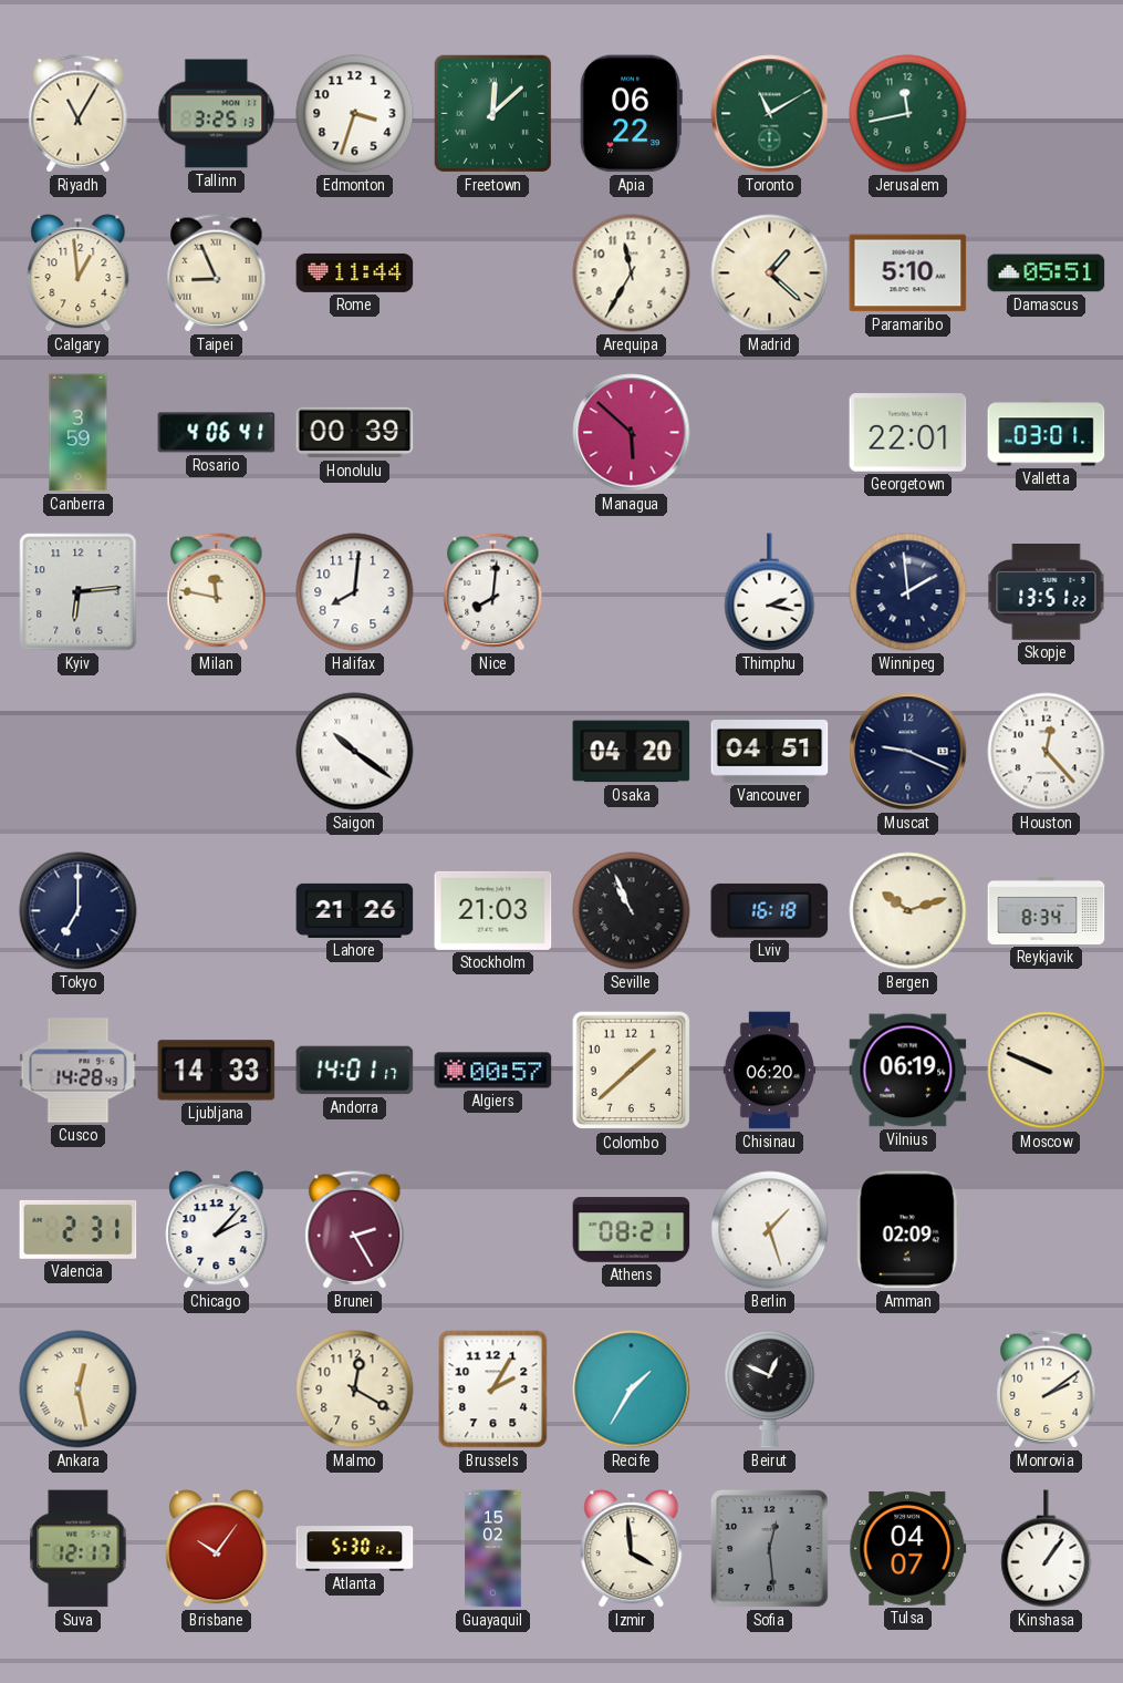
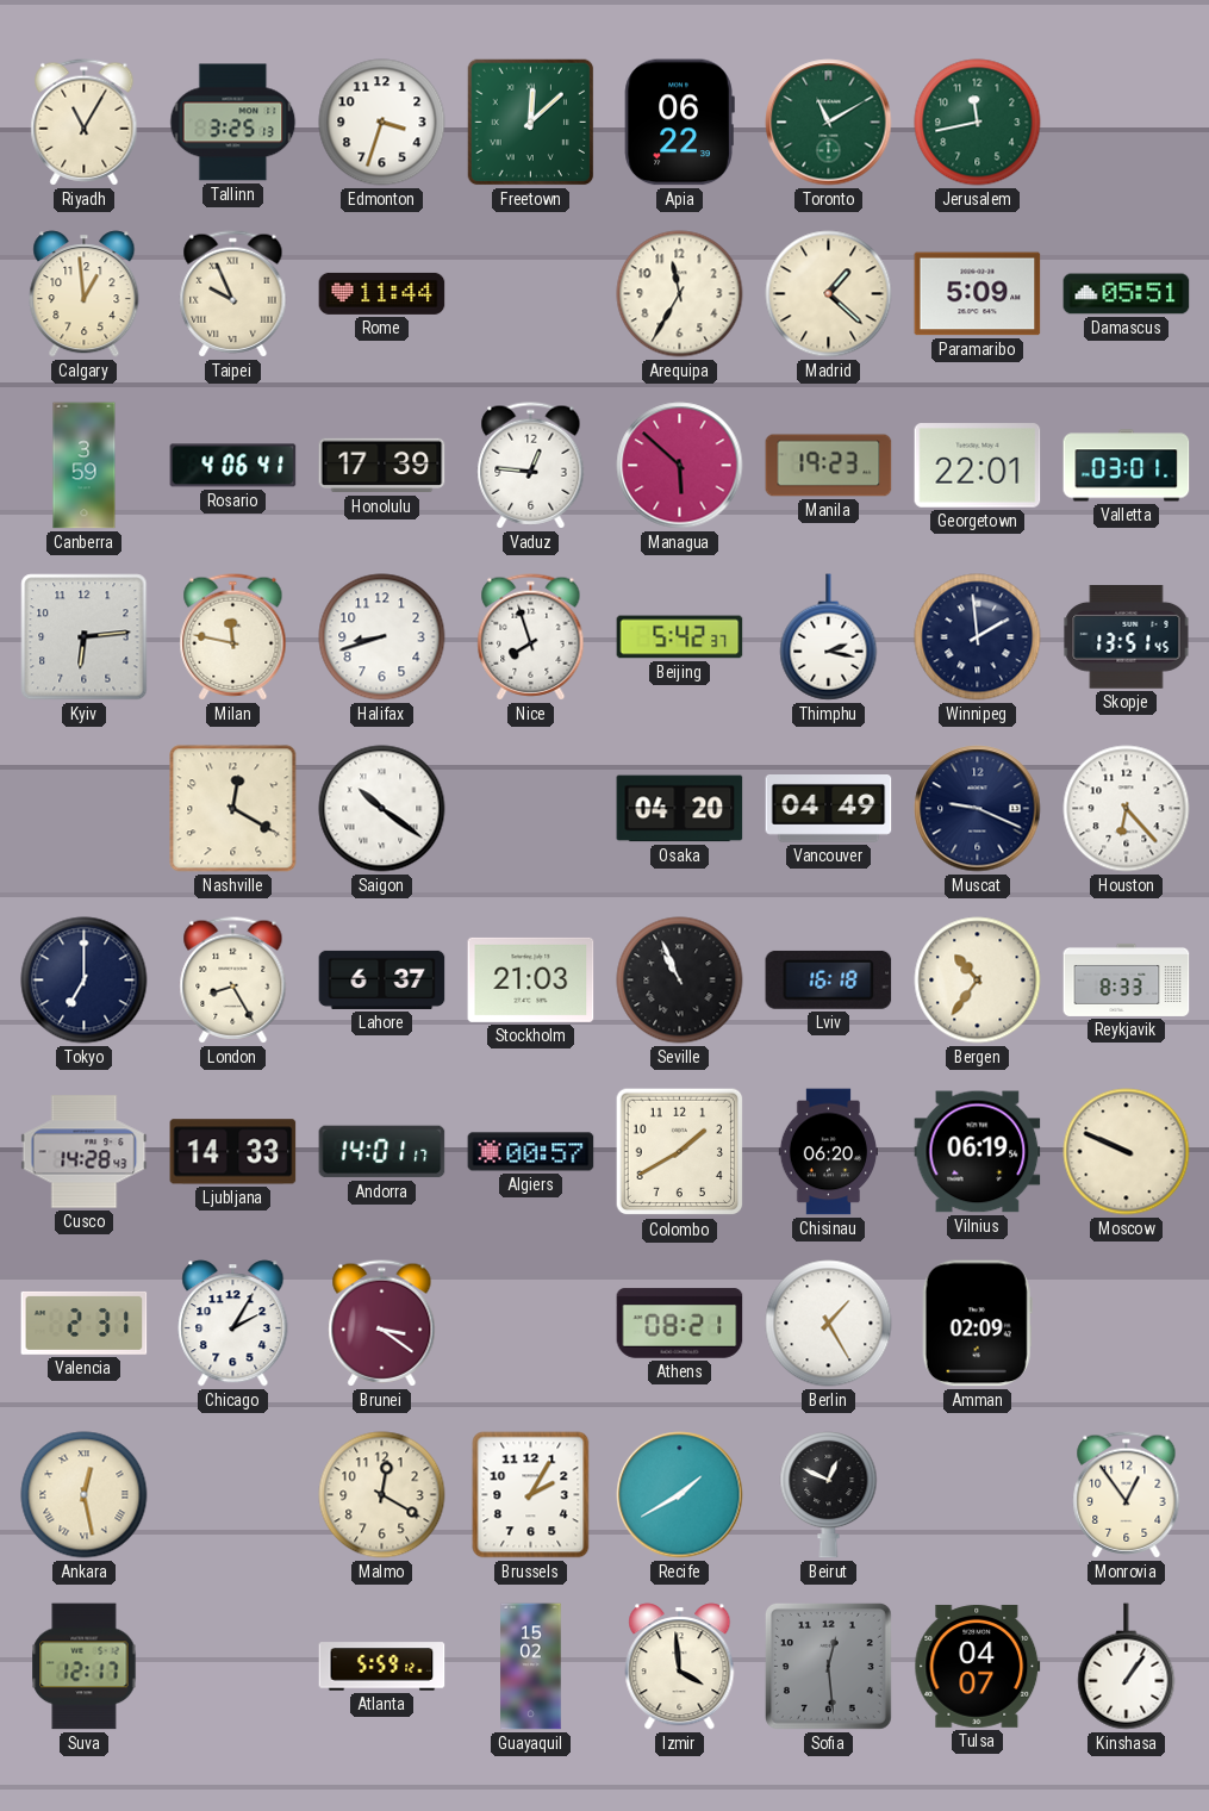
Taipei: 8:56 -> 9:56
Paramaribo: 5:10 -> 5:09
Honolulu: 00:39 -> 17:39
Vaduz: none -> 12:46
Manila: none -> 19:23
Halifax: 8:01 -> 8:42
Nice: 8:01 -> 7:57
Beijing: none -> 5:42
Skopje: 13:51:22 -> 13:51:45
Nashville: none -> 12:20
Vancouver: 04:51 -> 04:49
Houston: 12:23 -> 6:23
London: none -> 8:25
Lahore: 21:26 -> 6:37
Bergen: 10:12 -> 10:36
Reykjavik: 8:34 -> 8:33
Colombo: 1:38 -> 1:40
Chicago: 2:07 -> 2:05
Brunei: 2:25 -> 3:21
Berlin: 1:27 -> 1:25
Recife: 1:35 -> 1:40
Monrovia: 2:09 -> 12:54
Brisbane: 10:06 -> none
Atlanta: 5:30 -> 5:59
